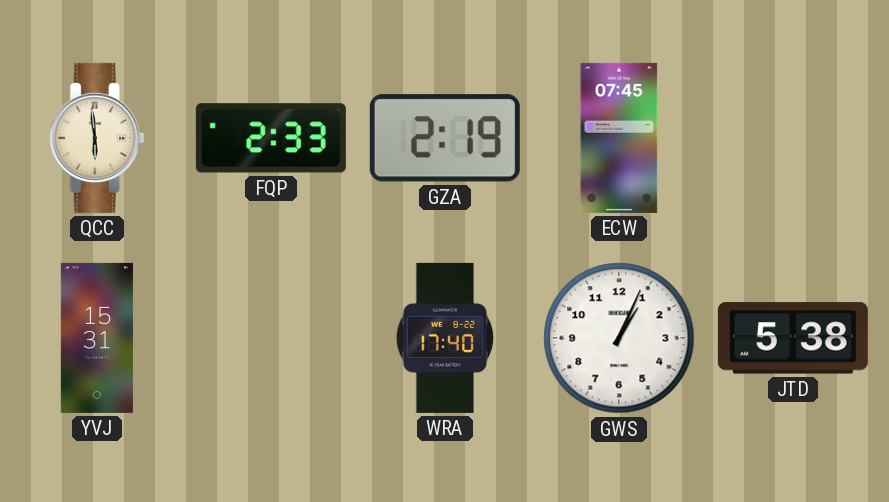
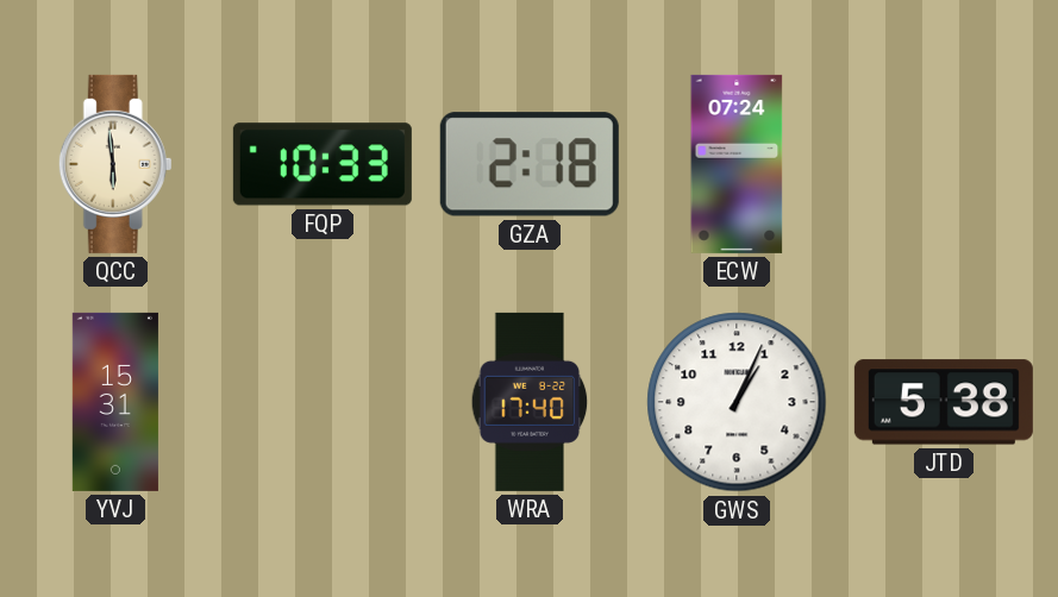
FQP: 2:33 -> 10:33
GZA: 2:19 -> 2:18
ECW: 07:45 -> 07:24
